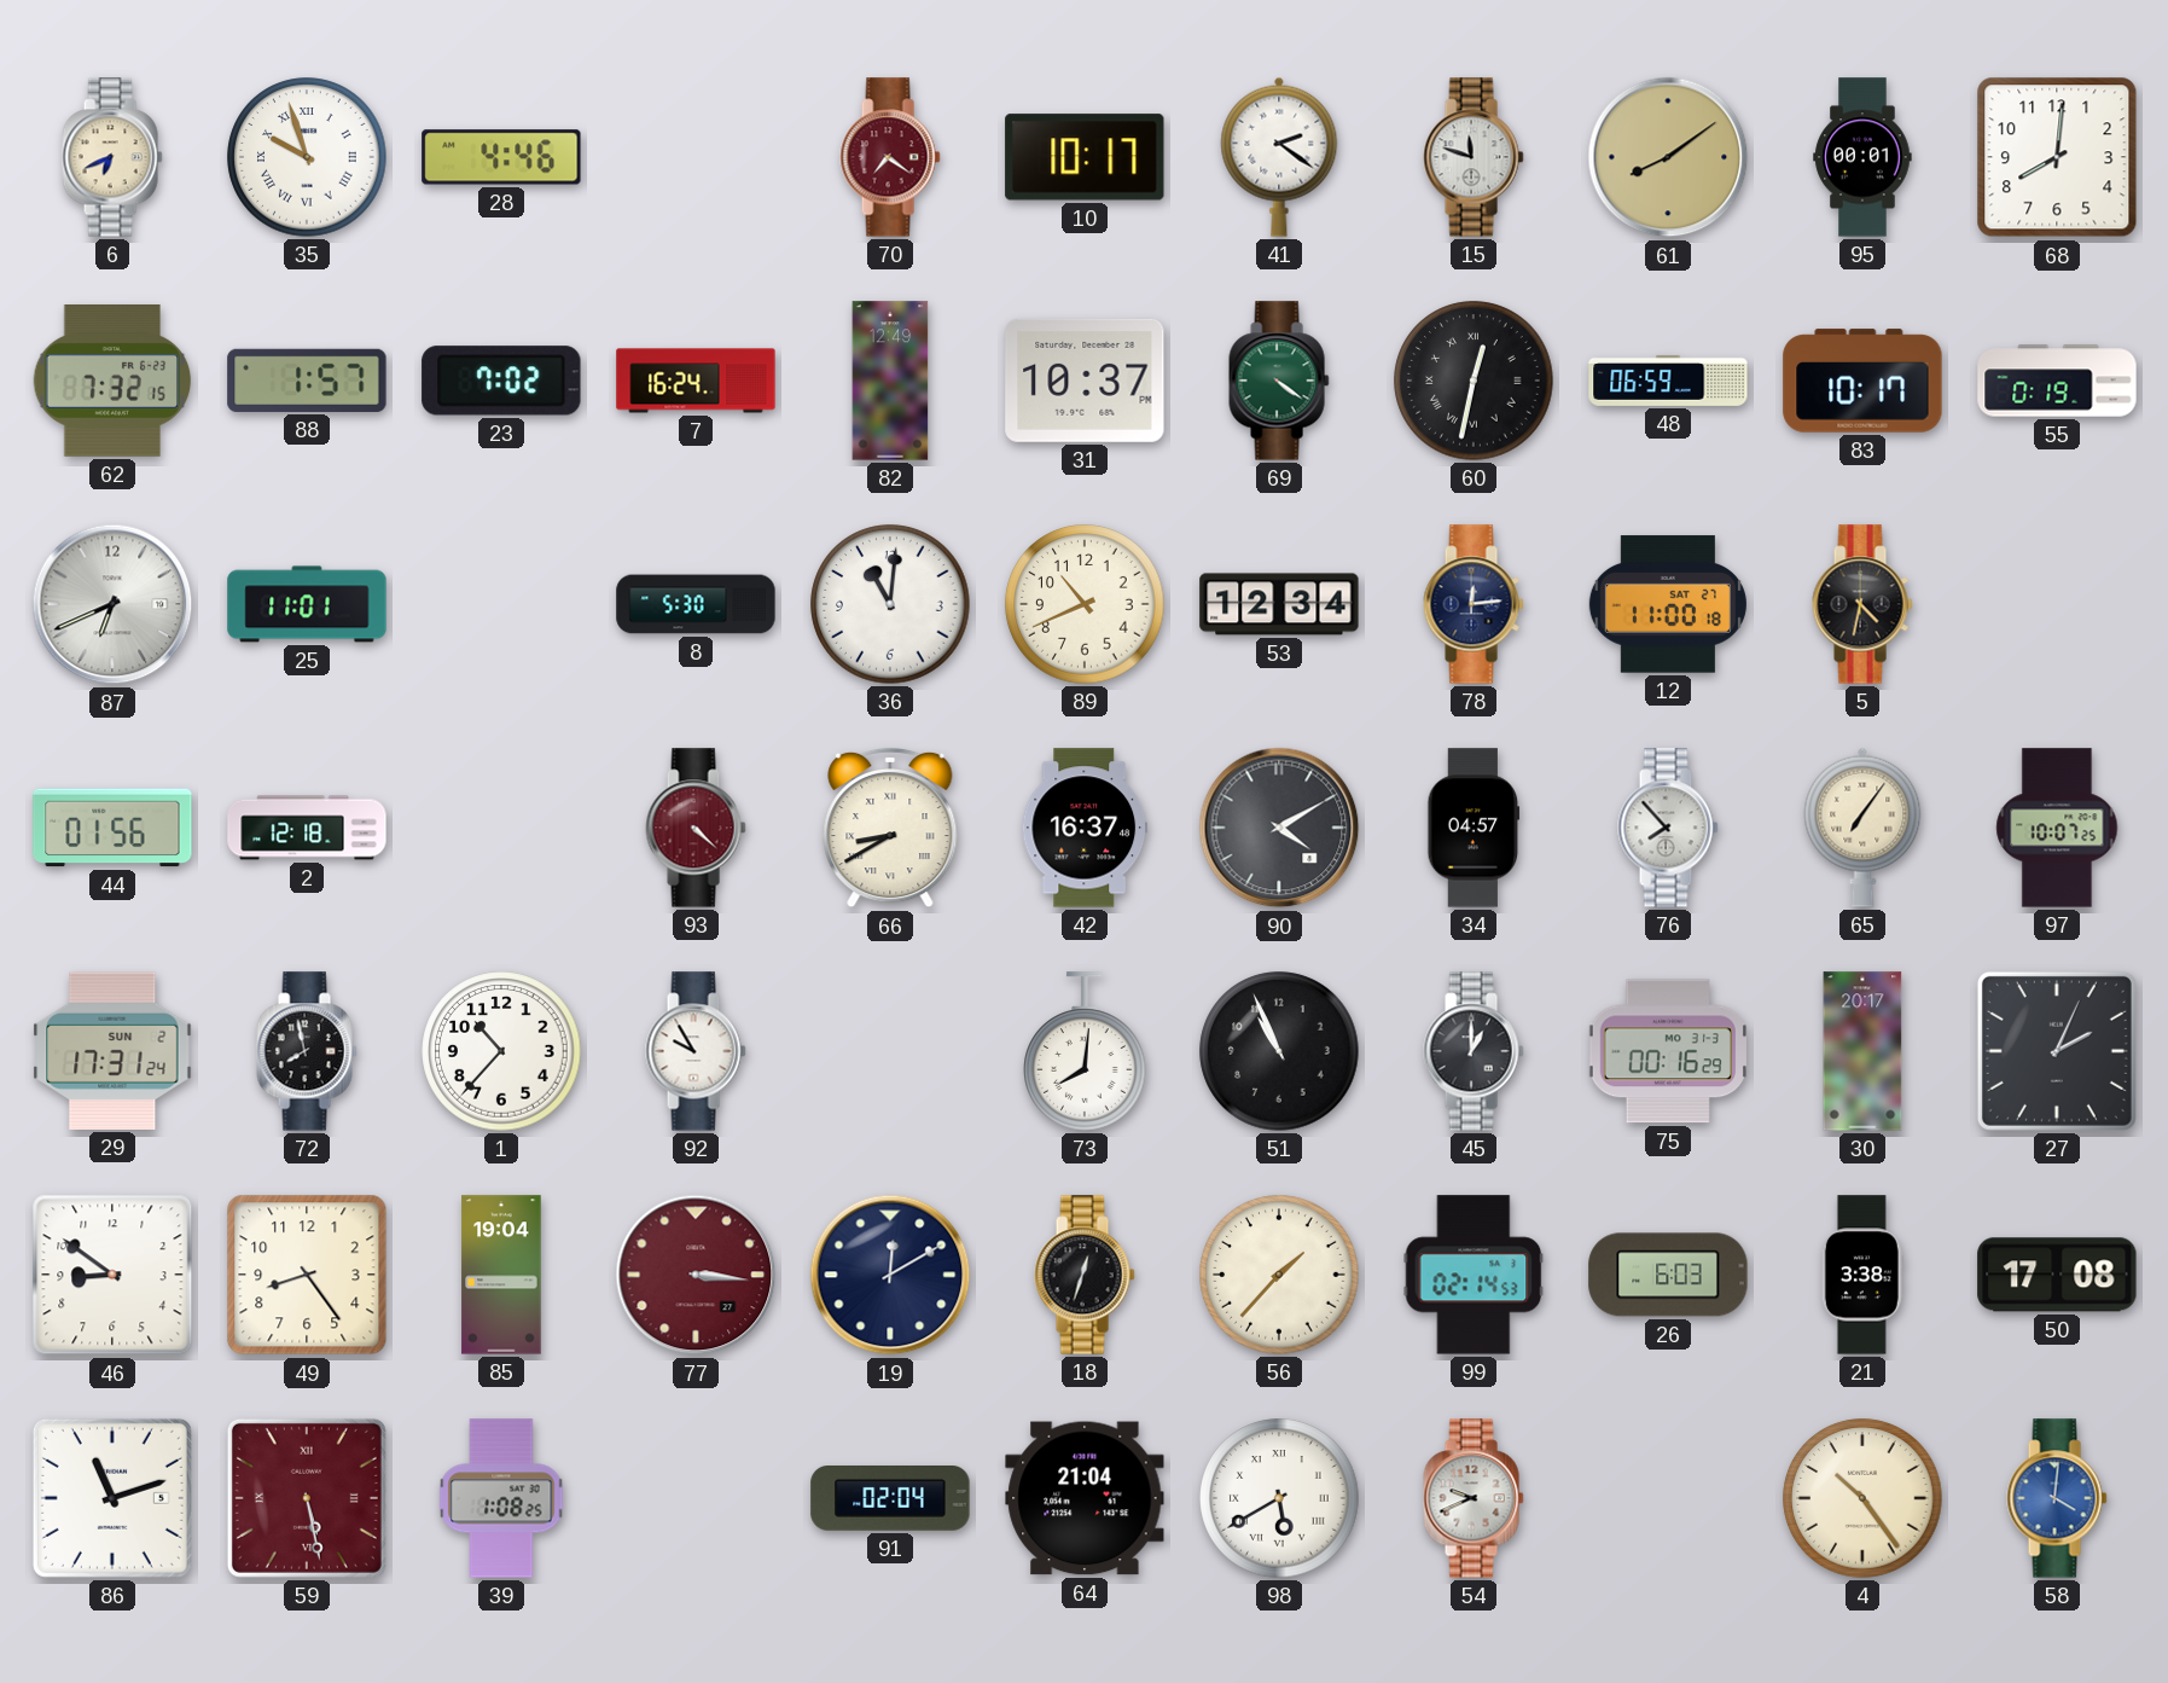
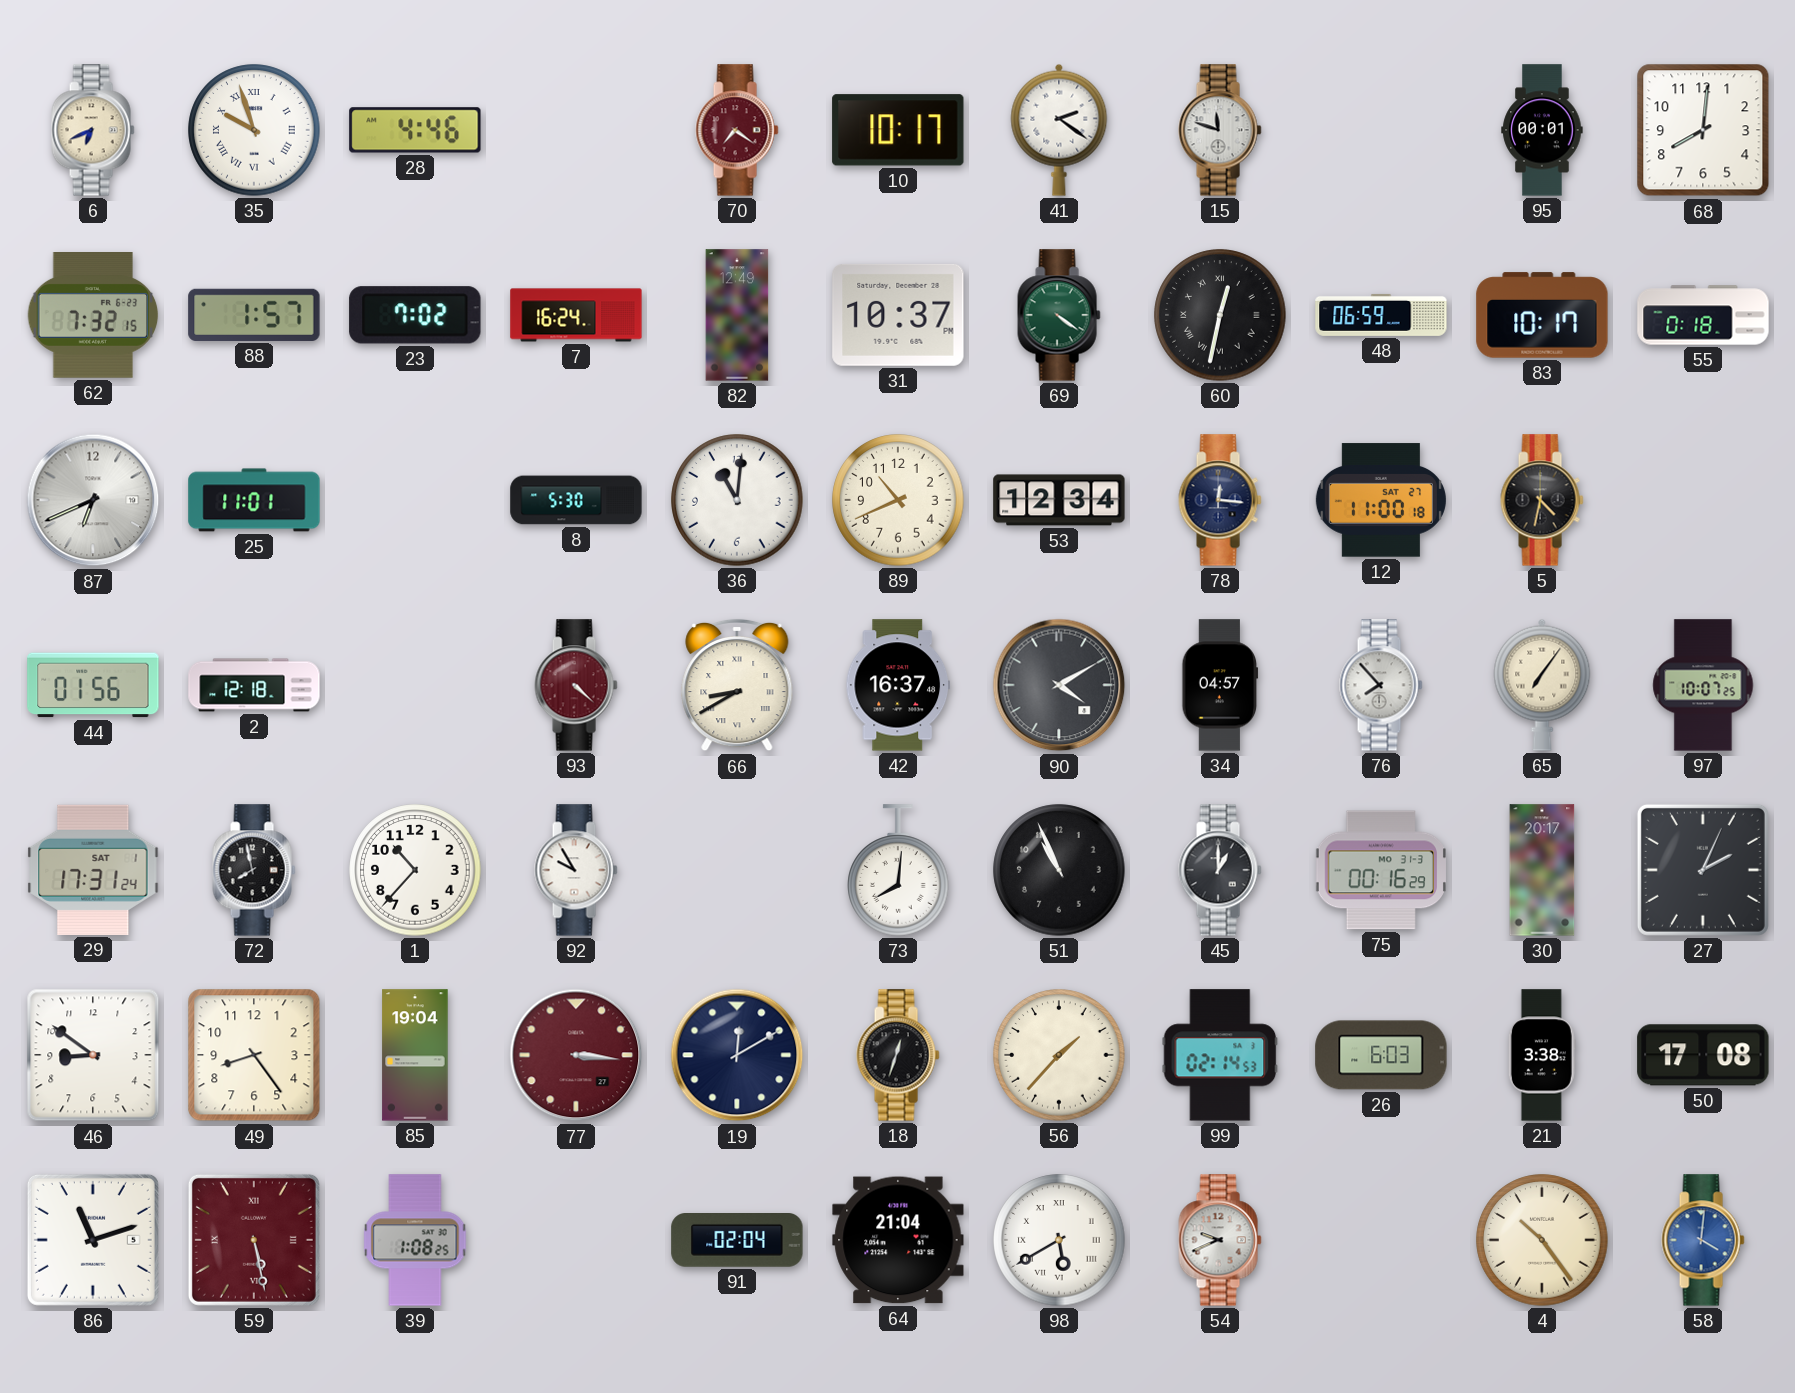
61: 8:09 -> none
55: 0:19 -> 0:18
78: 12:14 -> 12:16
29 date: SUN 2 -> SAT 1
